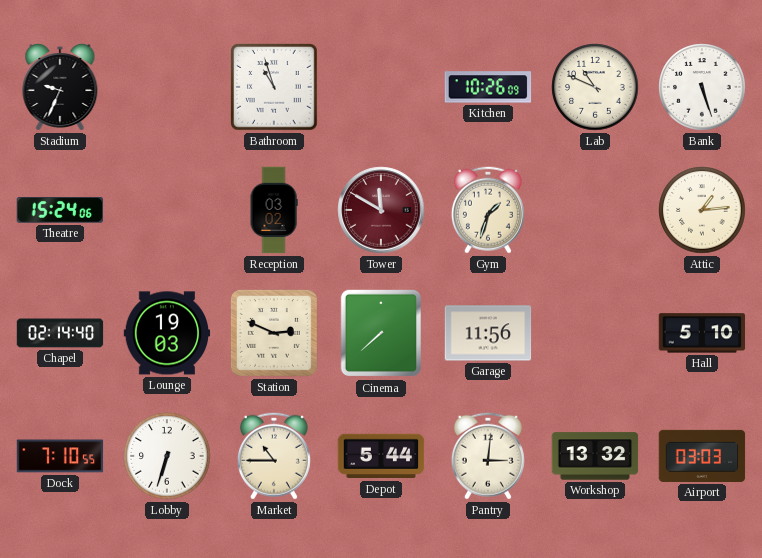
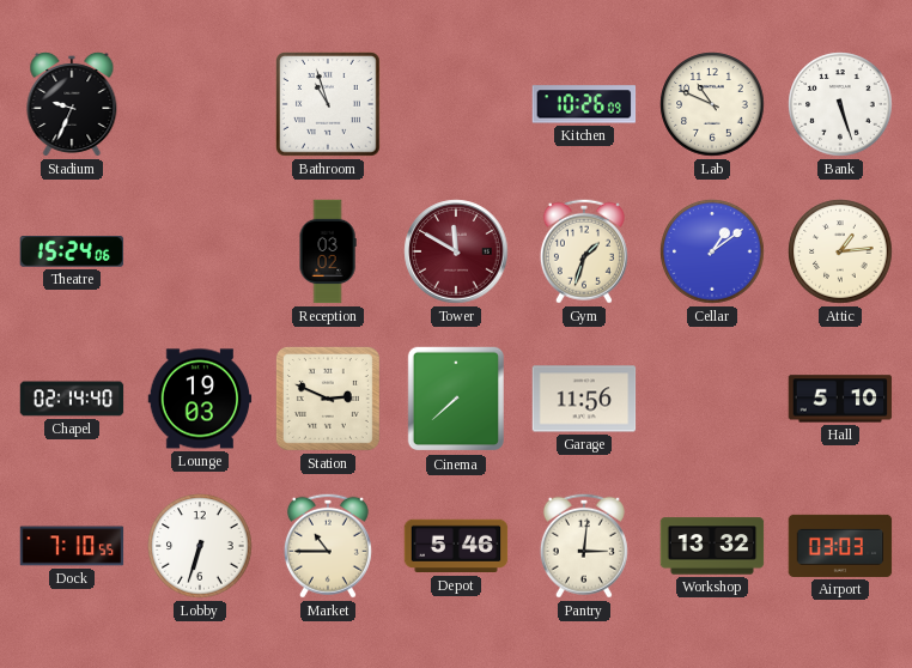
Cellar: none -> 1:09
Depot: 5:44 -> 5:46
